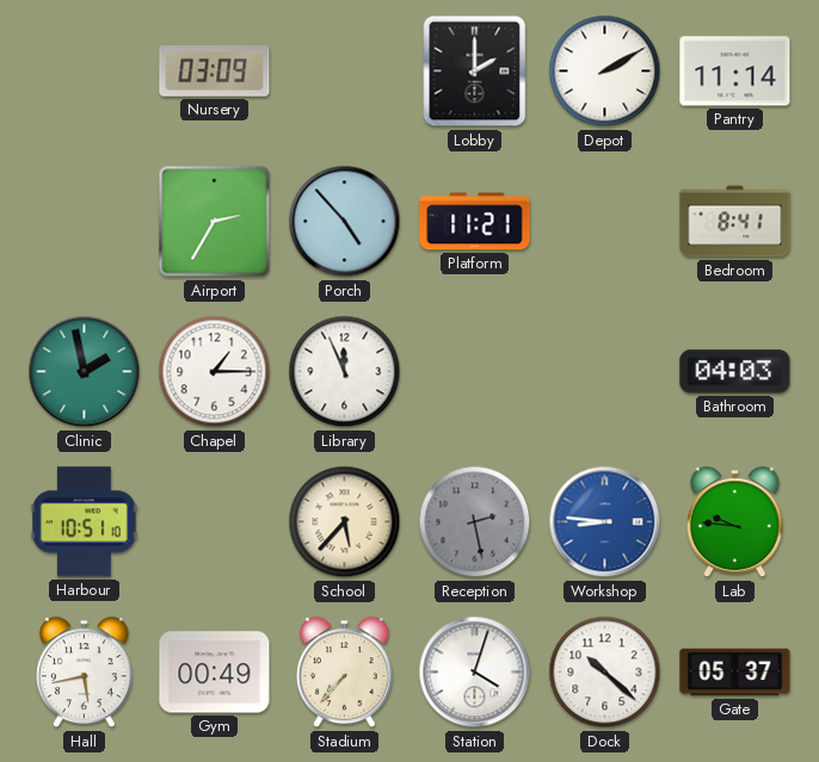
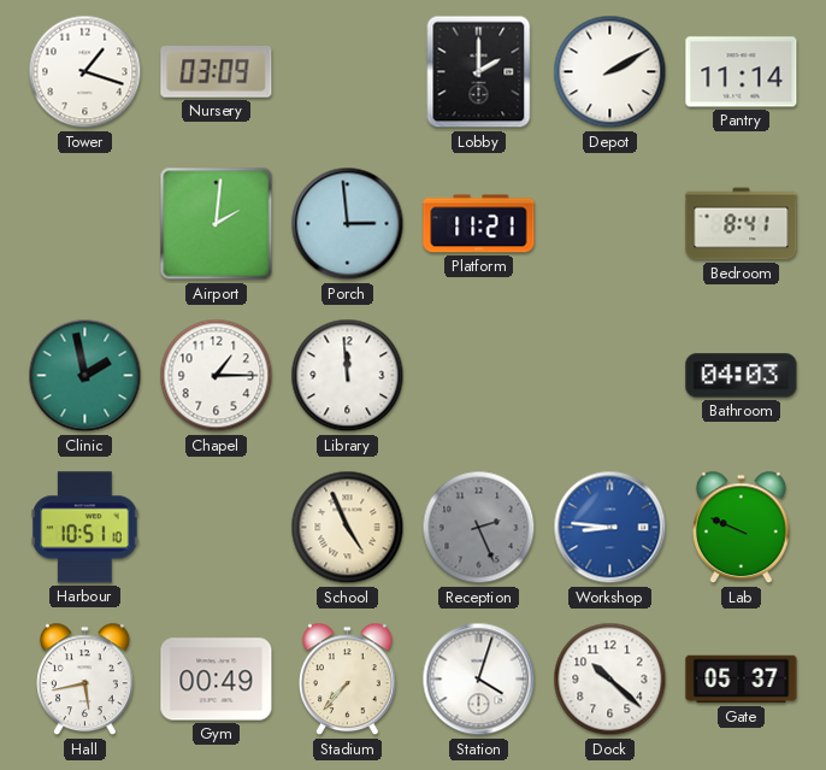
Tower: none -> 1:18
Airport: 2:35 -> 2:01
Porch: 4:53 -> 2:59
Library: 11:56 -> 11:59
School: 5:37 -> 4:56
Reception: 2:28 -> 2:26
Lab: 9:46 -> 9:49
